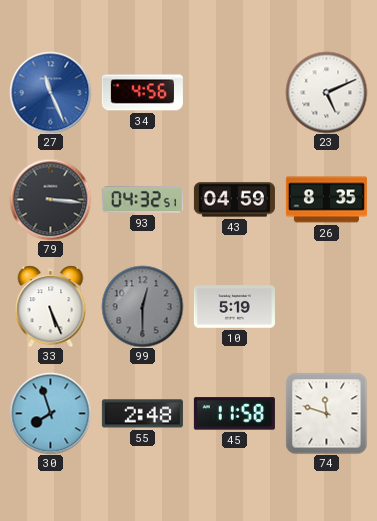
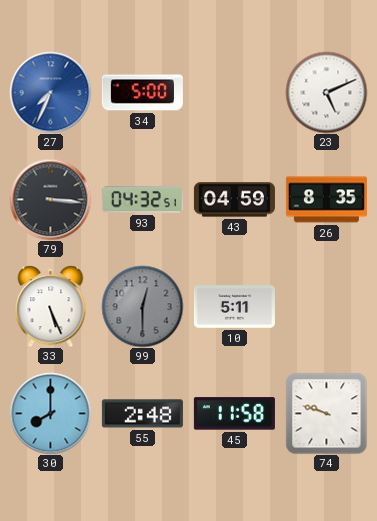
27: 11:26 -> 7:34
34: 4:56 -> 5:00
10: 5:19 -> 5:11
30: 7:57 -> 8:00
74: 11:48 -> 9:48
